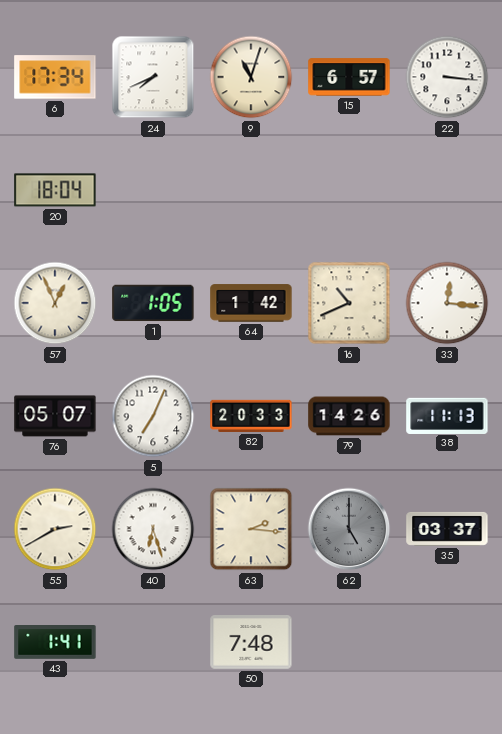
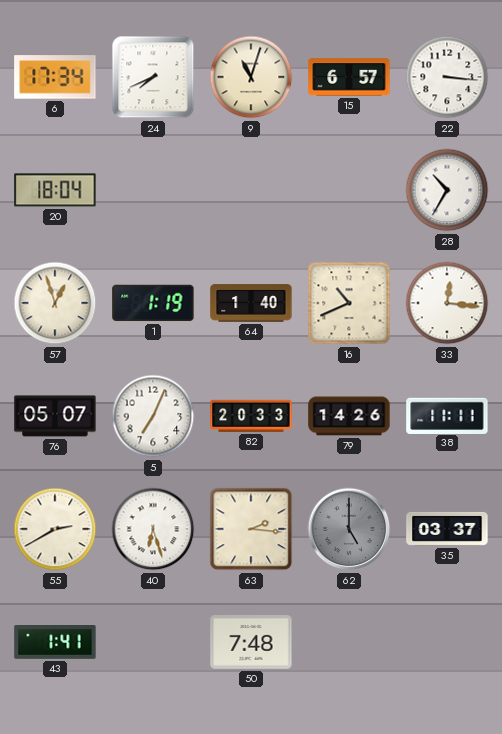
28: none -> 10:35
57: 12:56 -> 12:57
1: 1:05 -> 1:19
64: 1:42 -> 1:40
38: 11:13 -> 11:11
